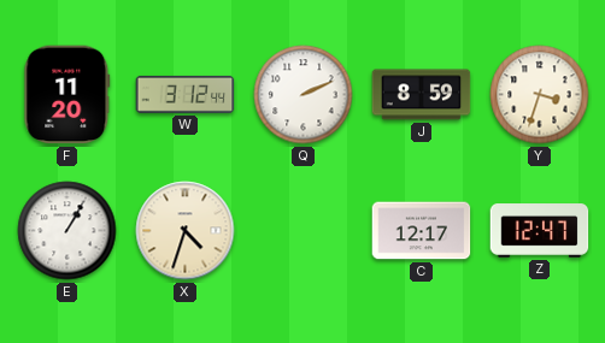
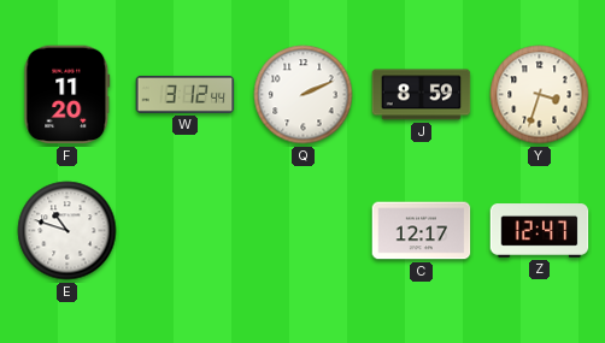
E: 1:05 -> 10:48
X: 4:33 -> none
